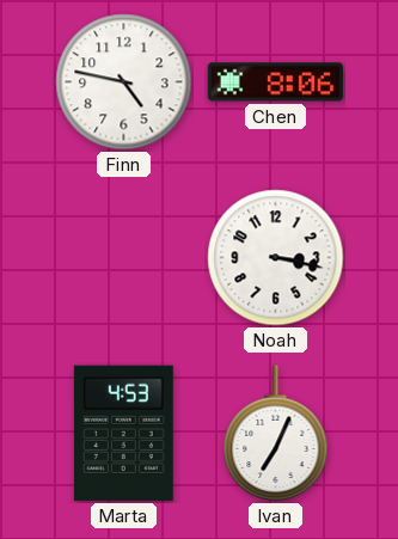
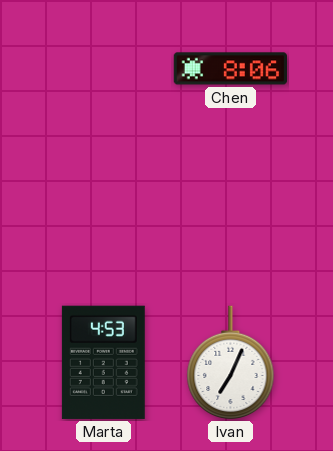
Finn: 4:47 -> none
Noah: 3:17 -> none
